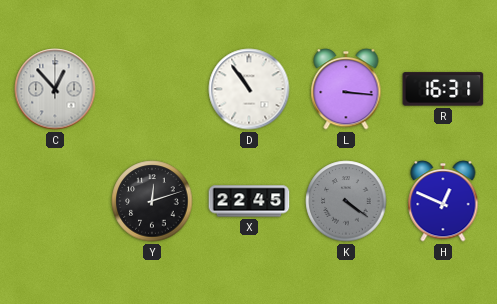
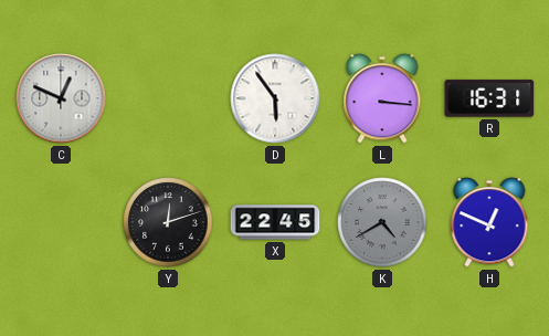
C: 12:53 -> 12:49
D: 10:54 -> 5:54
K: 4:21 -> 4:40
